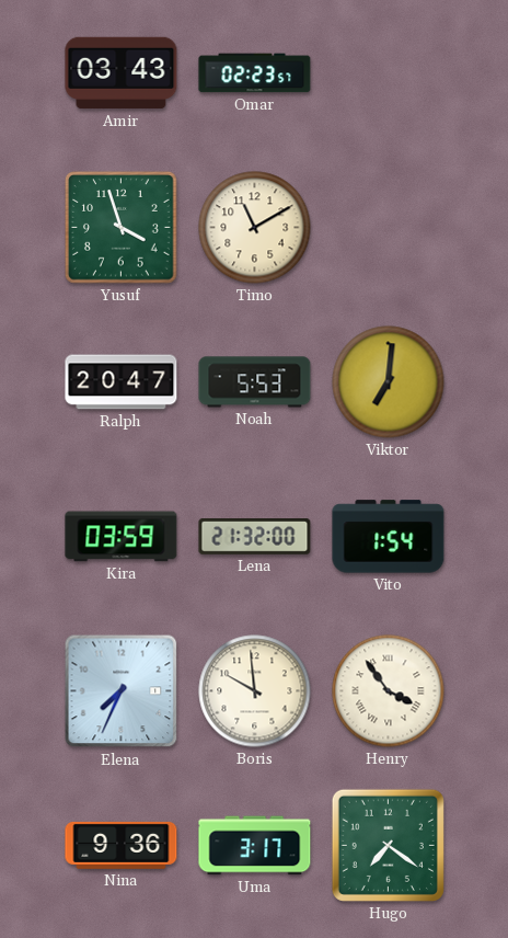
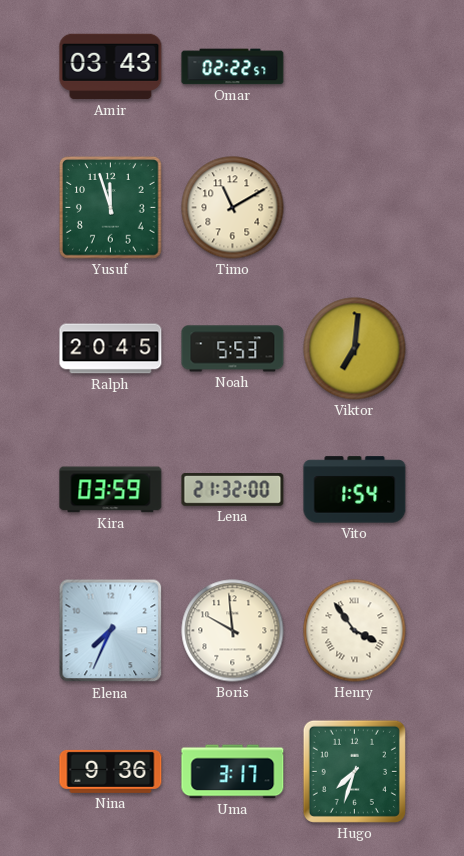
Omar: 02:23 -> 02:22
Yusuf: 3:57 -> 11:57
Ralph: 20:47 -> 20:45
Hugo: 7:21 -> 7:33
